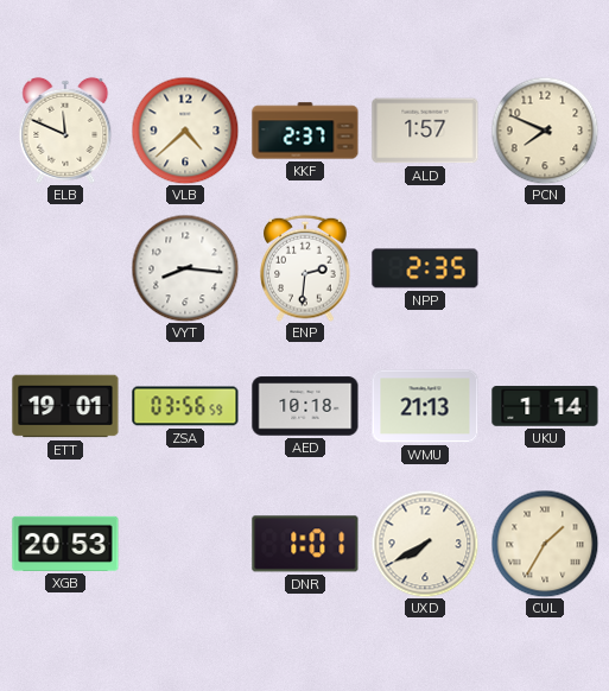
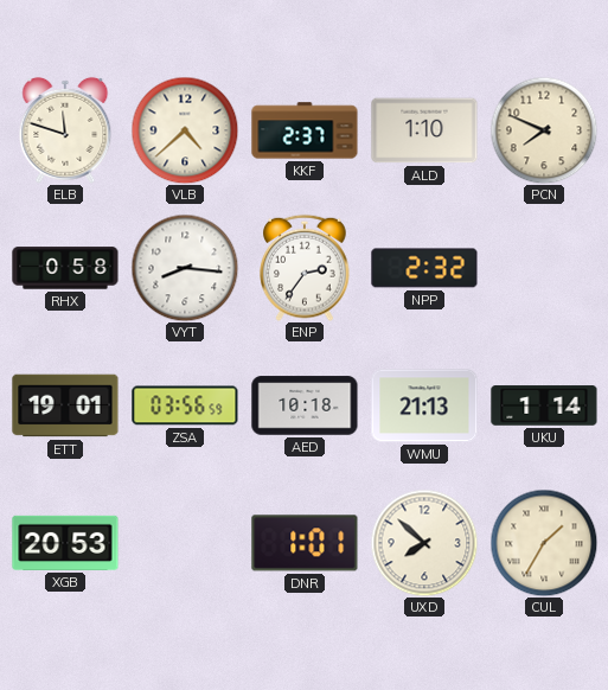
ELB: 11:49 -> 11:48
ALD: 1:57 -> 1:10
RHX: none -> 0:58
ENP: 2:31 -> 2:36
NPP: 2:35 -> 2:32
UXD: 7:40 -> 7:52
